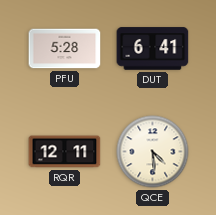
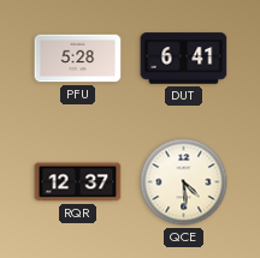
RQR: 12:11 -> 12:37
